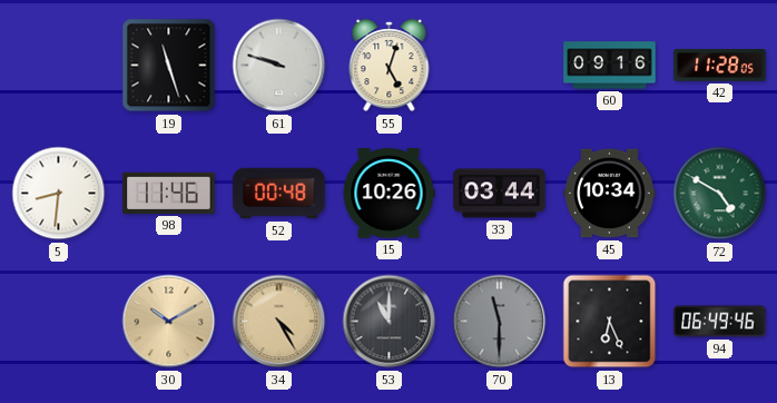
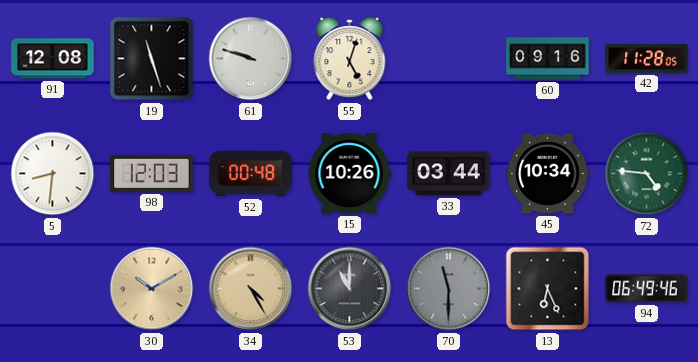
91: none -> 12:08
98: 11:46 -> 12:03
72: 4:50 -> 4:46
